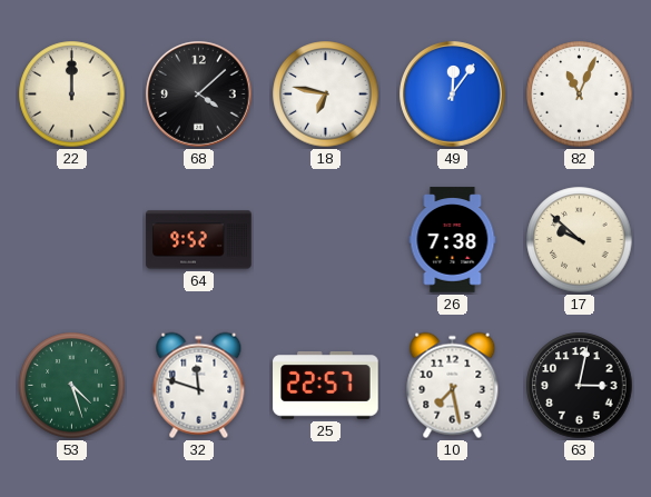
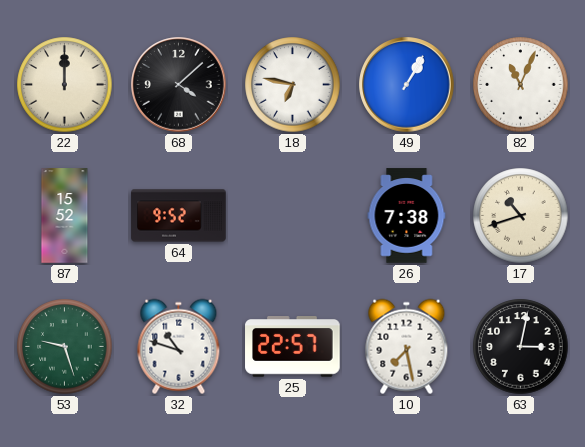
49: 12:06 -> 1:05
87: none -> 15:52
17: 9:52 -> 10:42
53: 4:27 -> 9:27
32: 11:48 -> 10:48
